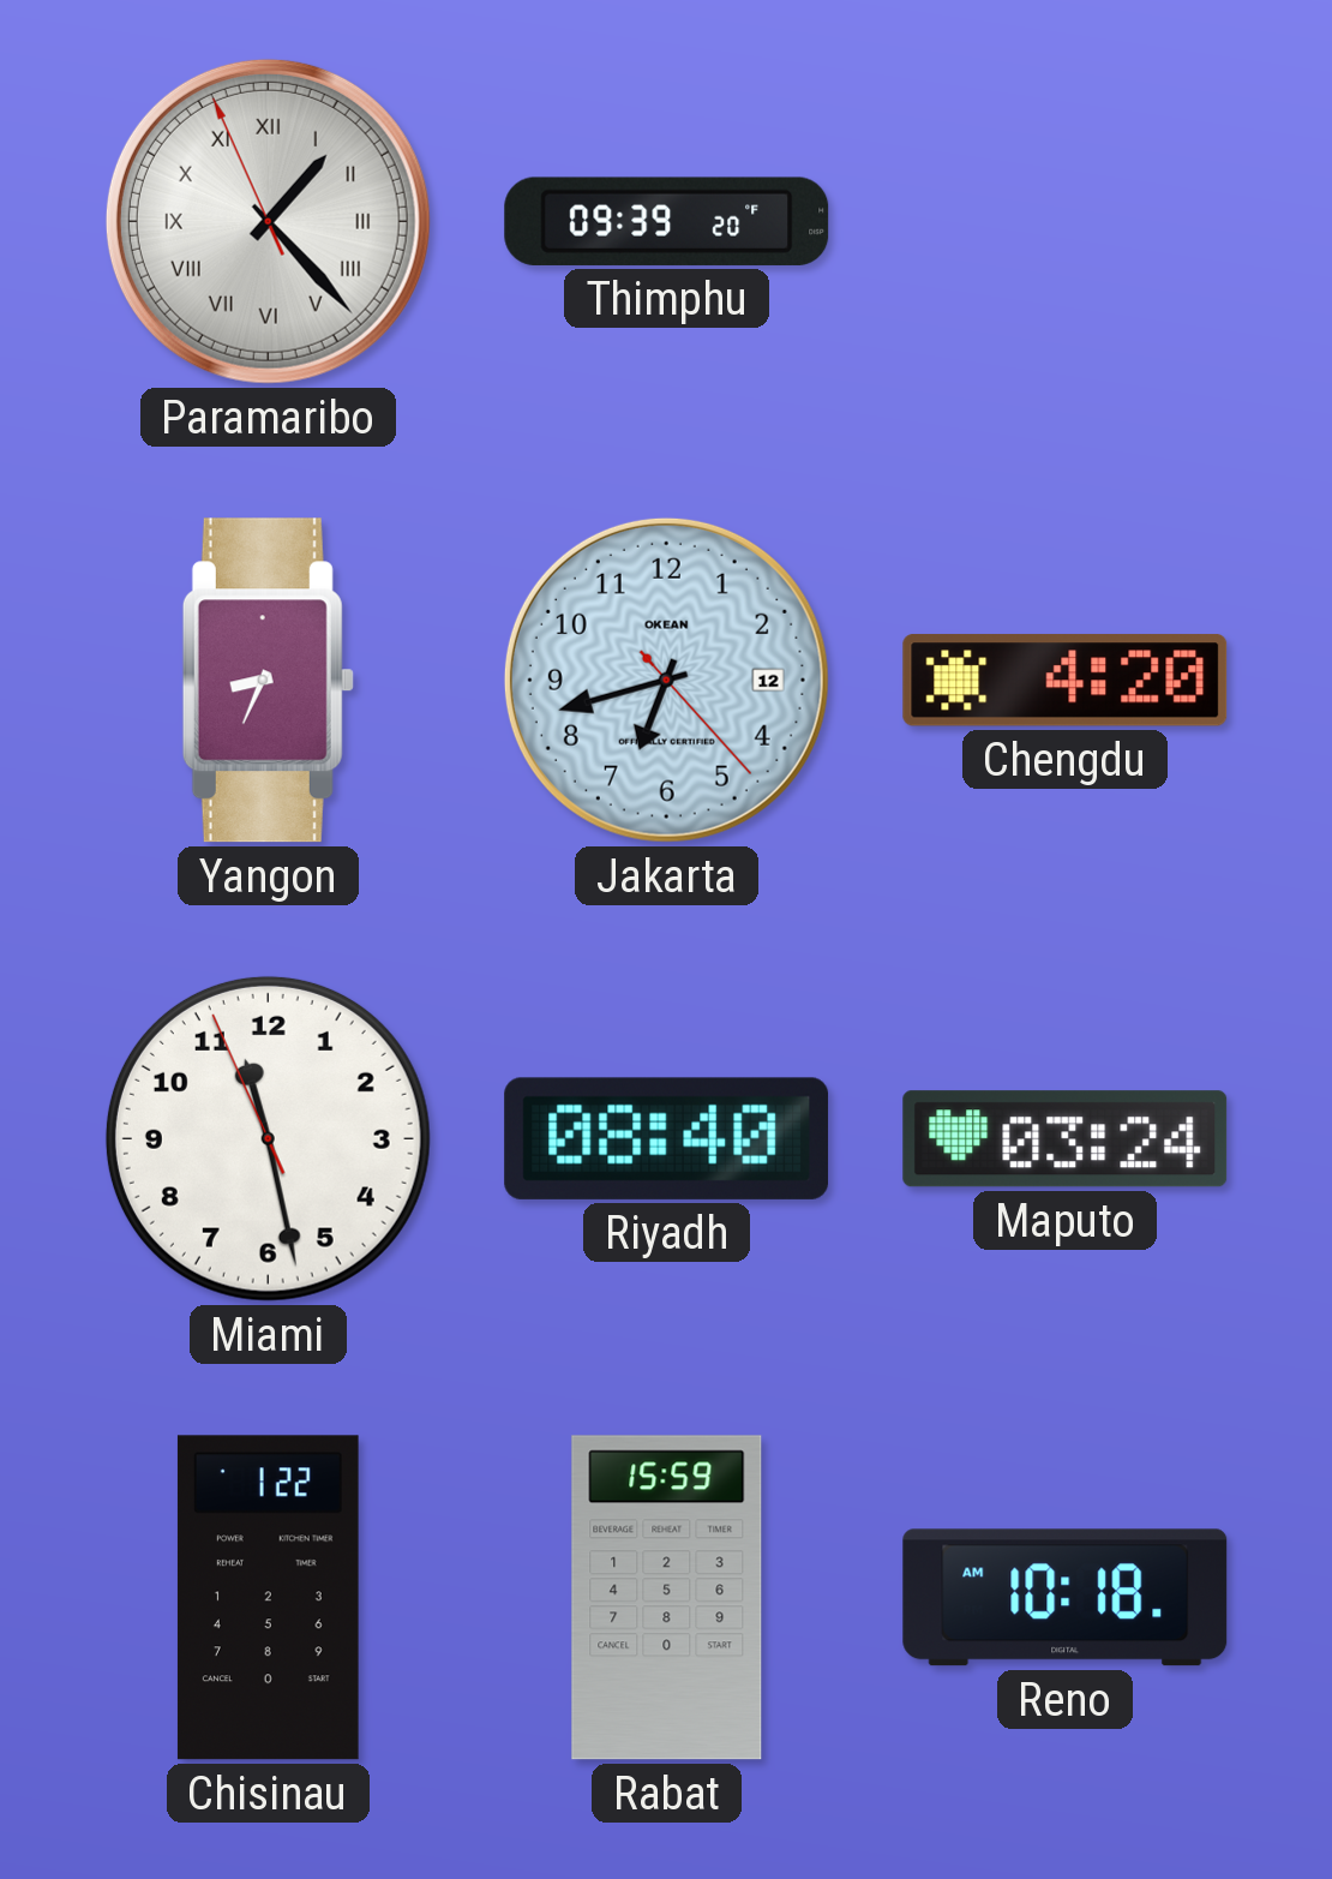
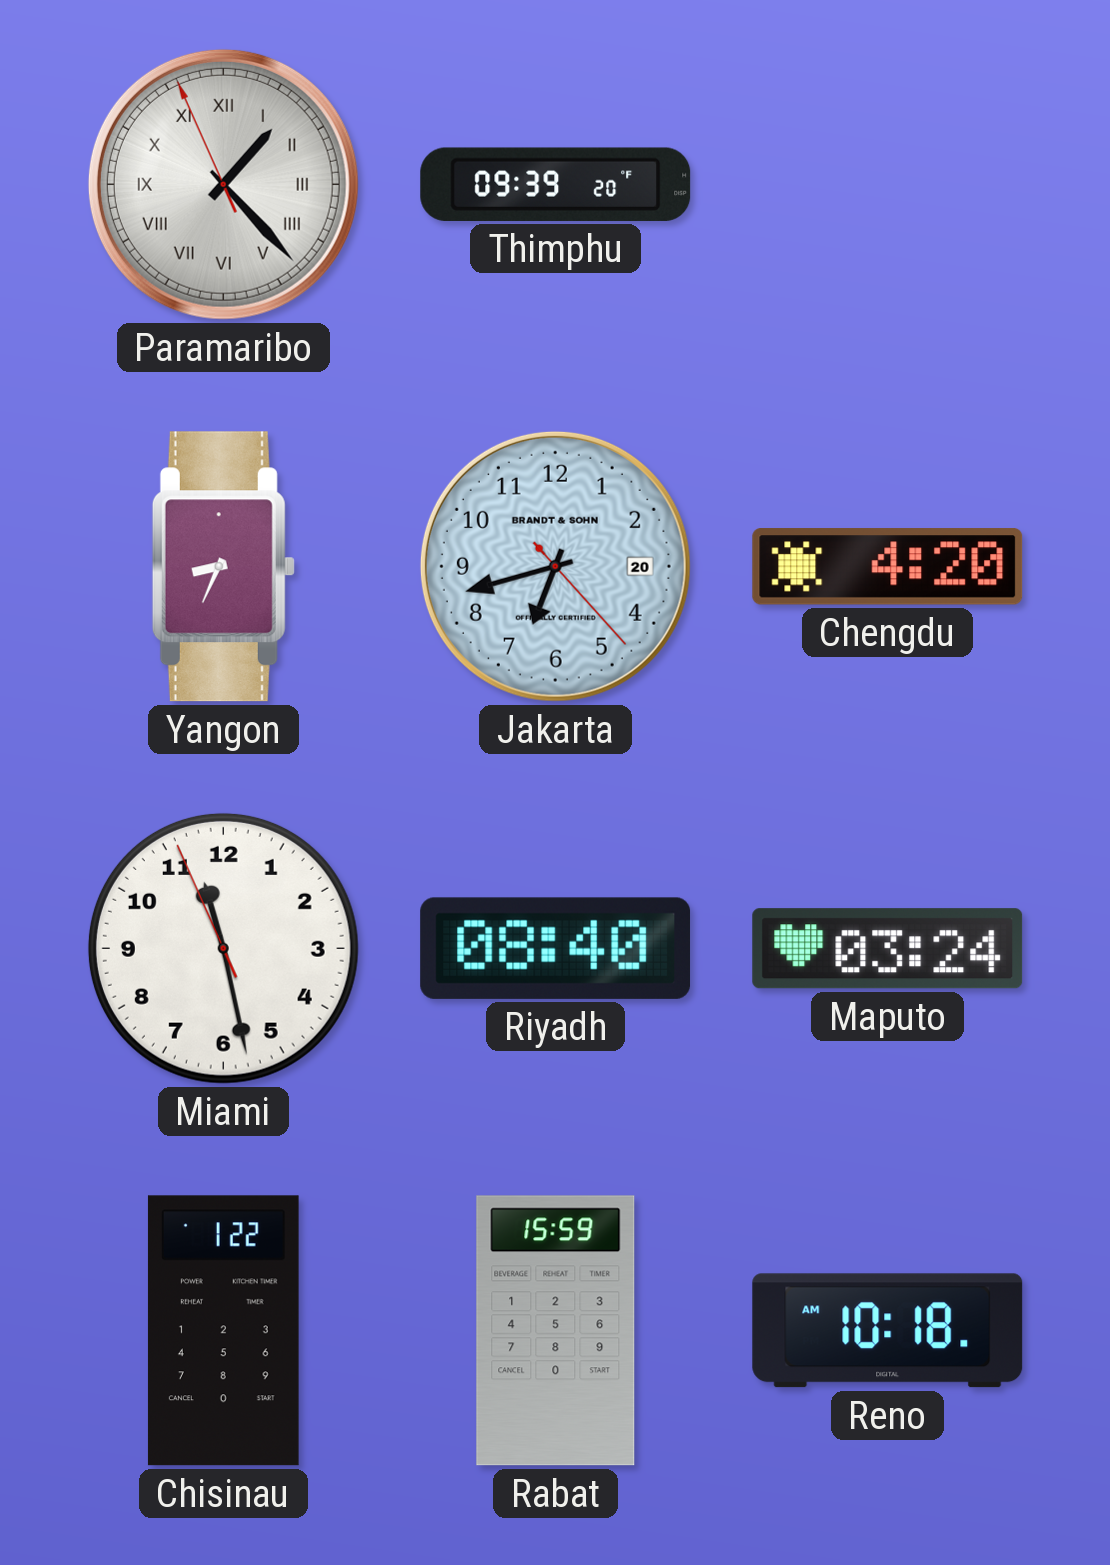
Jakarta date: 12 -> 20
Jakarta brand: OKEAN -> BRANDT & SOHN
